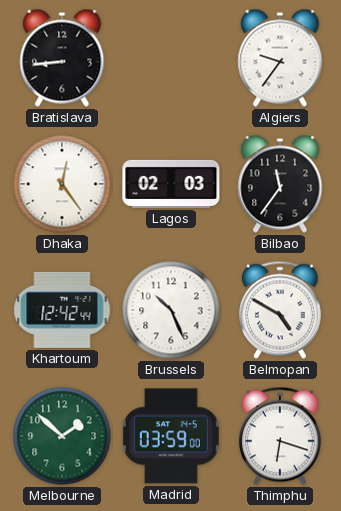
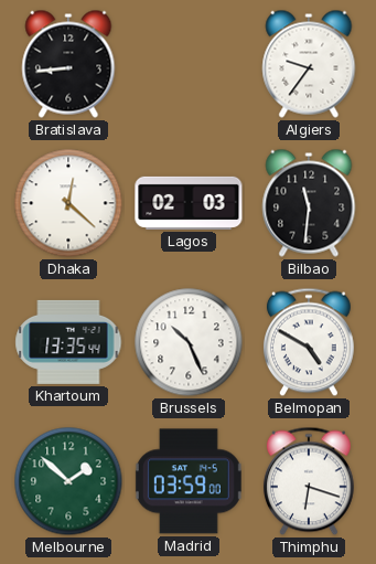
Dhaka: 12:24 -> 12:22
Bilbao: 11:36 -> 11:31
Khartoum: 12:42 -> 13:35
